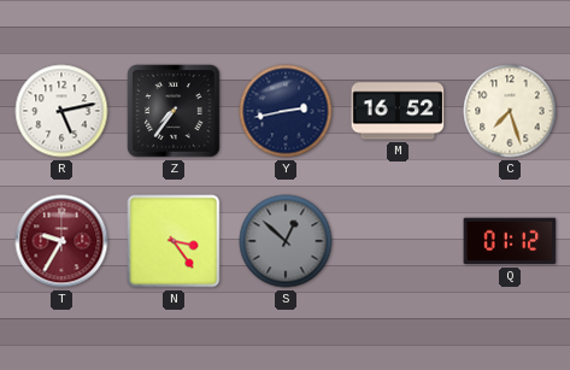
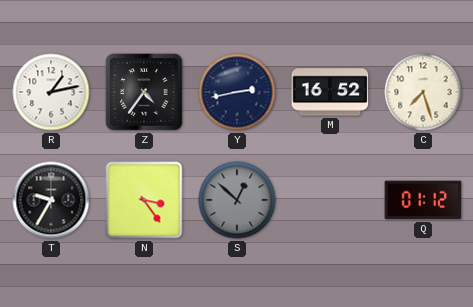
R: 5:13 -> 1:13
Z: 7:36 -> 4:36
T dial: burgundy -> black
